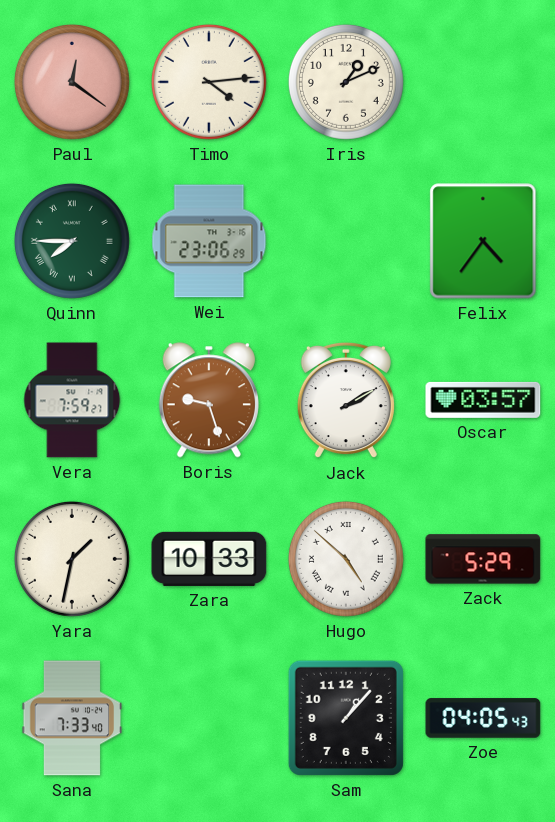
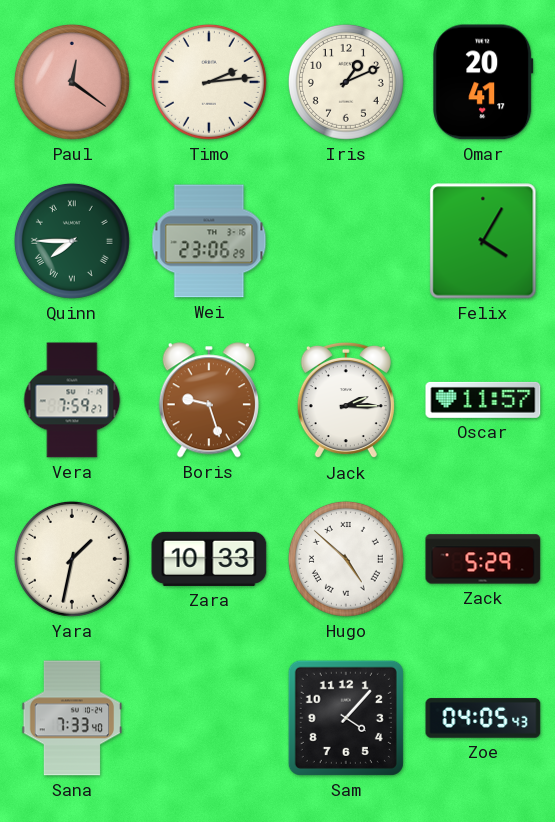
Timo: 4:14 -> 2:14
Omar: none -> 20:41
Felix: 4:36 -> 4:05
Jack: 2:10 -> 2:15
Oscar: 03:57 -> 11:57
Sam: 1:07 -> 4:07
